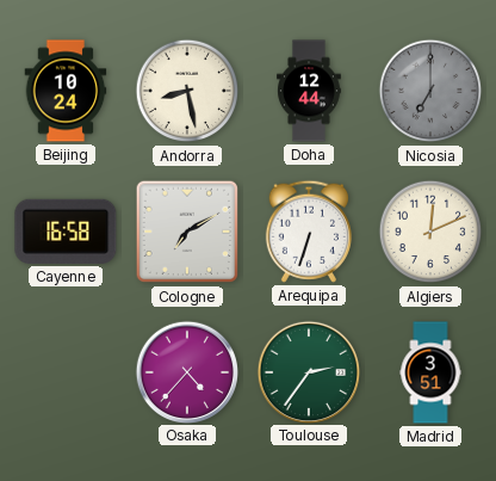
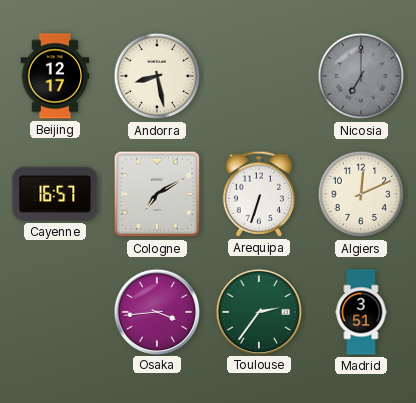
Beijing: 10:24 -> 12:17
Doha: 12:44 -> none
Cayenne: 16:58 -> 16:57
Osaka: 4:37 -> 3:44
